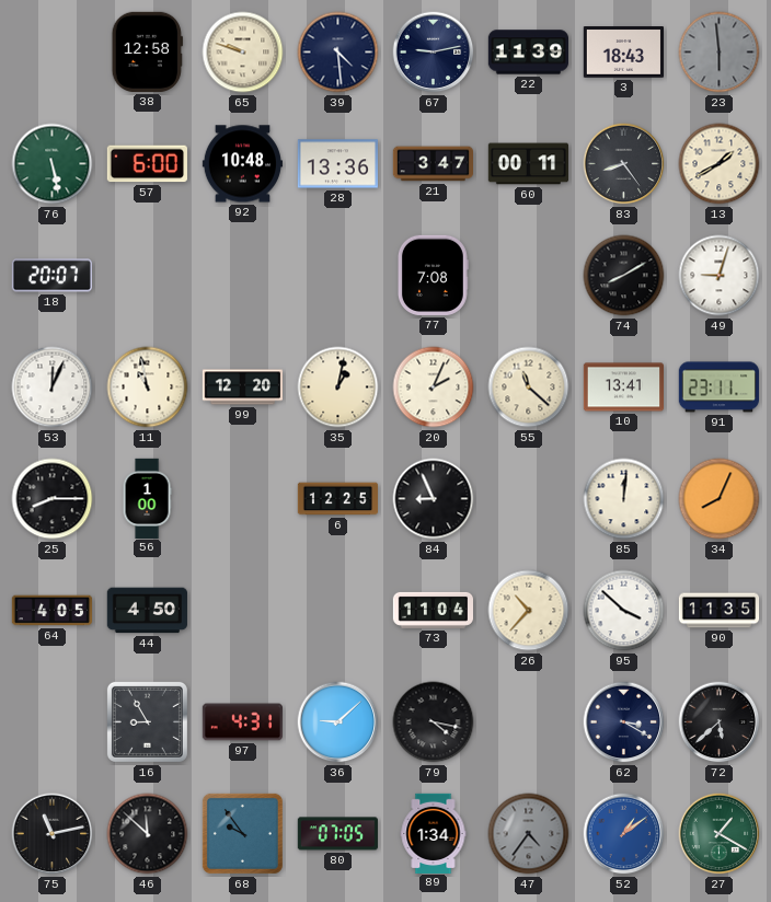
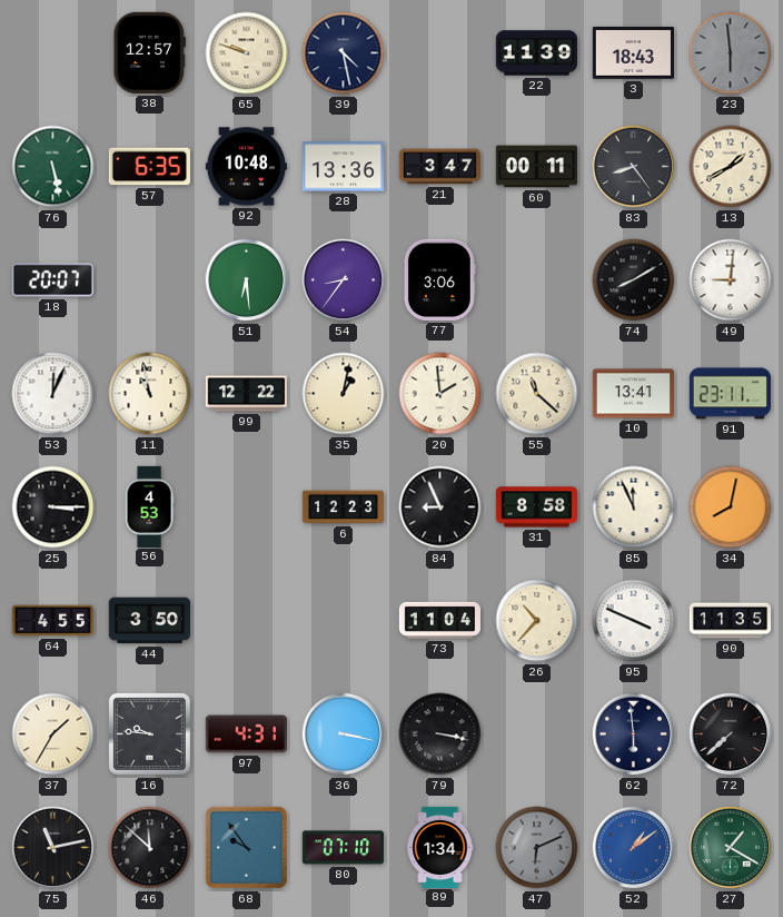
38: 12:58 -> 12:57
39: 4:29 -> 4:28
67: 9:13 -> none
57: 6:00 -> 6:35
51: none -> 6:29
54: none -> 8:36
77: 7:08 -> 3:06
49: 9:03 -> 9:01
99: 12:20 -> 12:22
20: 2:04 -> 1:59
25: 8:15 -> 3:15
56: 1:00 -> 4:53
6: 12:25 -> 12:23
31: none -> 8:58
85: 12:01 -> 11:56
34: 8:04 -> 8:02
64: 4:05 -> 4:55
44: 4:50 -> 3:50
95: 3:52 -> 3:49
37: none -> 1:35
16: 8:55 -> 9:46
36: 9:08 -> 3:17
79: 4:17 -> 3:17
62: 3:20 -> 5:59
72: 5:38 -> 7:38
80: 07:05 -> 07:10
47: 4:36 -> 6:11
